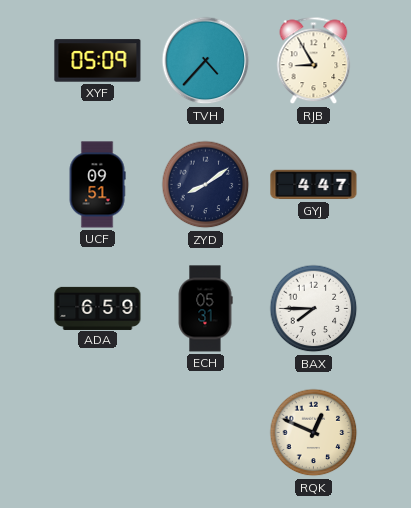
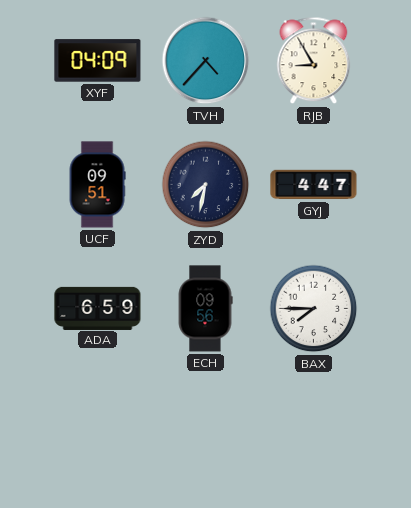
XYF: 05:09 -> 04:09
ZYD: 8:09 -> 7:32
ECH: 05:31 -> 09:56
RQK: 12:49 -> none
